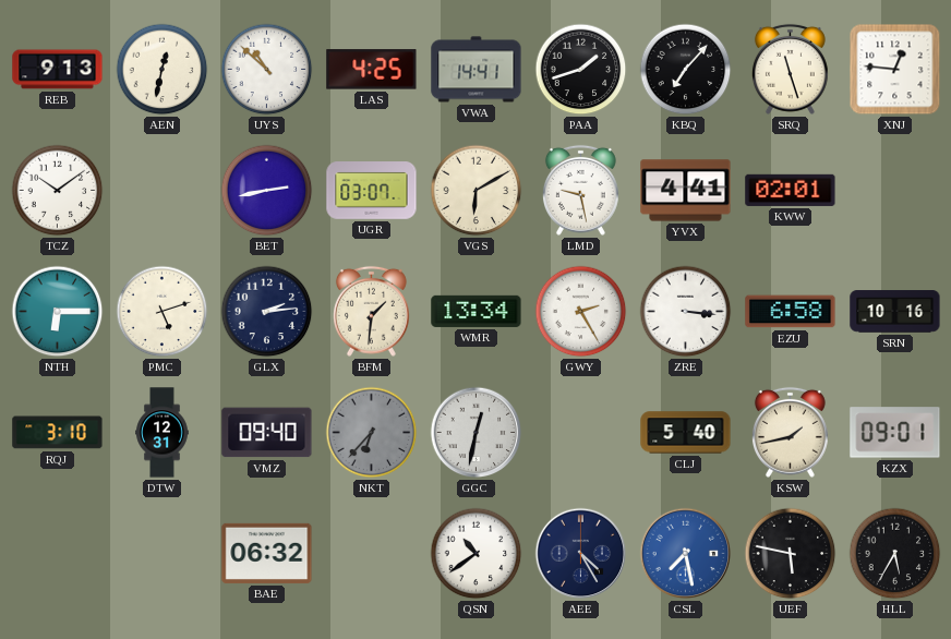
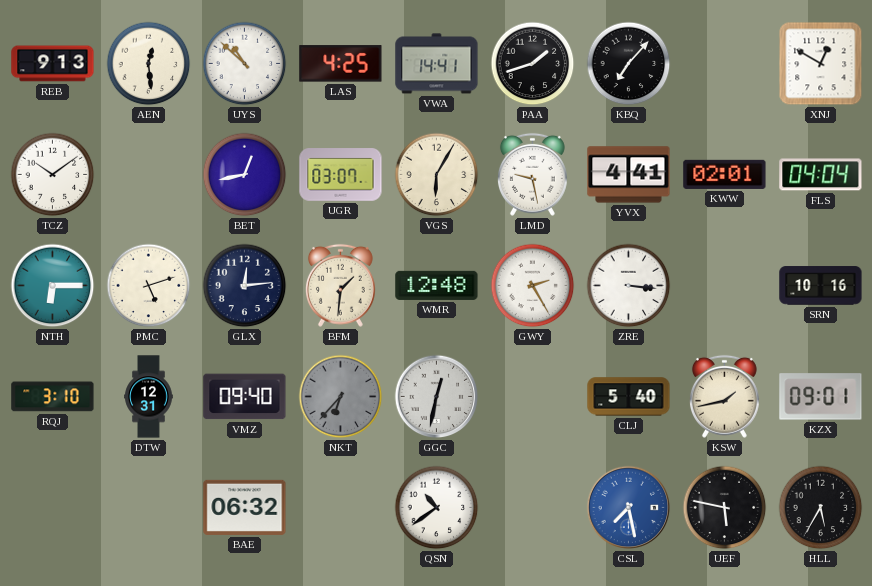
AEN: 12:32 -> 12:29
SRQ: 11:27 -> none
XNJ: 12:46 -> 12:50
BET: 2:43 -> 12:43
VGS: 6:10 -> 6:05
FLS: none -> 04:04
GLX: 2:14 -> 12:14
WMR: 13:34 -> 12:48
EZU: 6:58 -> none
AEE: 4:25 -> none
